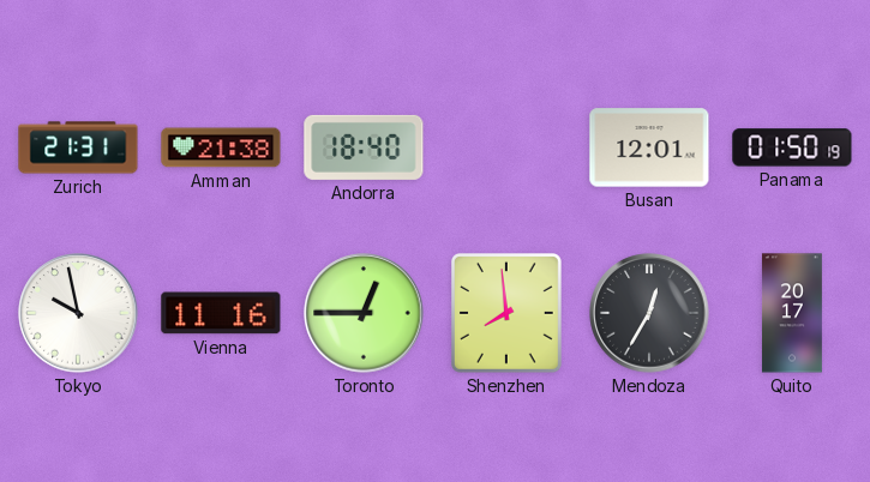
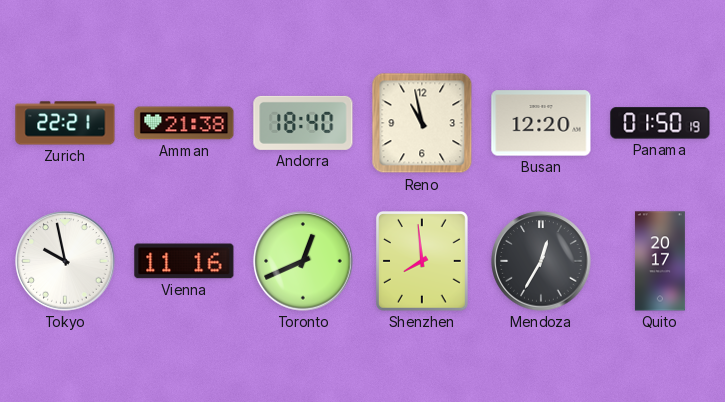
Zurich: 21:31 -> 22:21
Reno: none -> 10:58
Busan: 12:01 -> 12:20
Toronto: 12:45 -> 12:41
